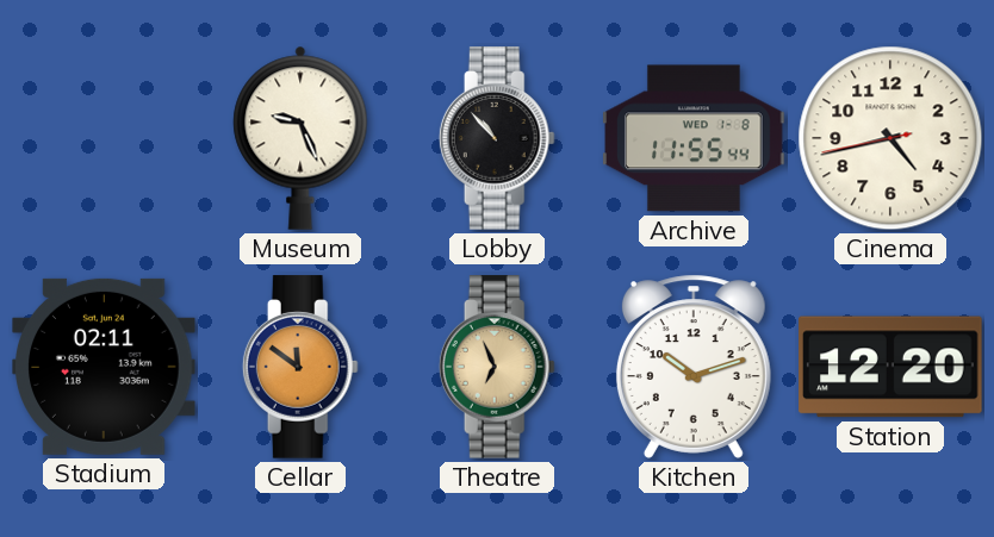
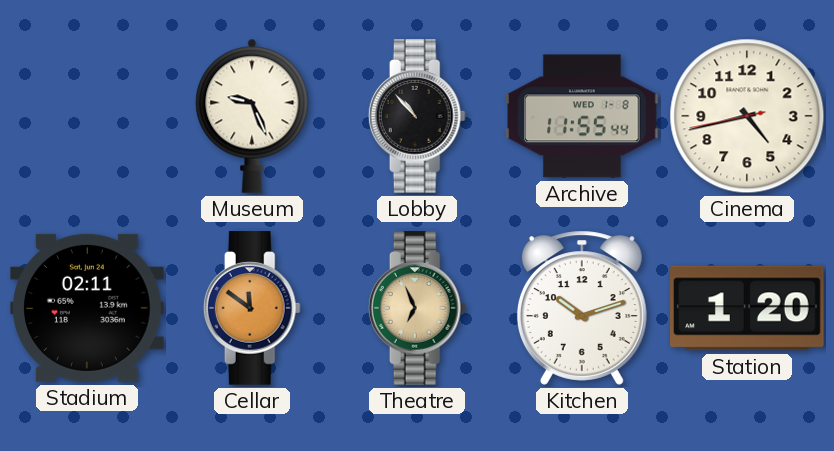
Station: 12:20 -> 1:20
